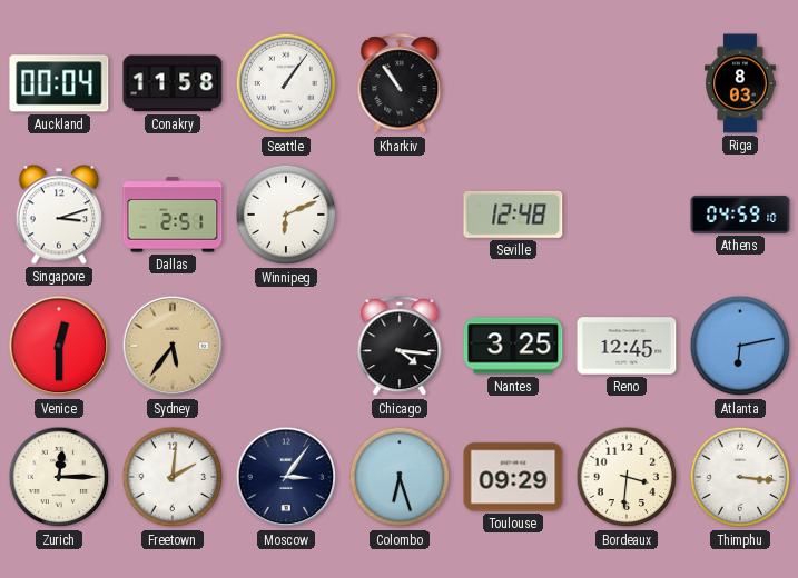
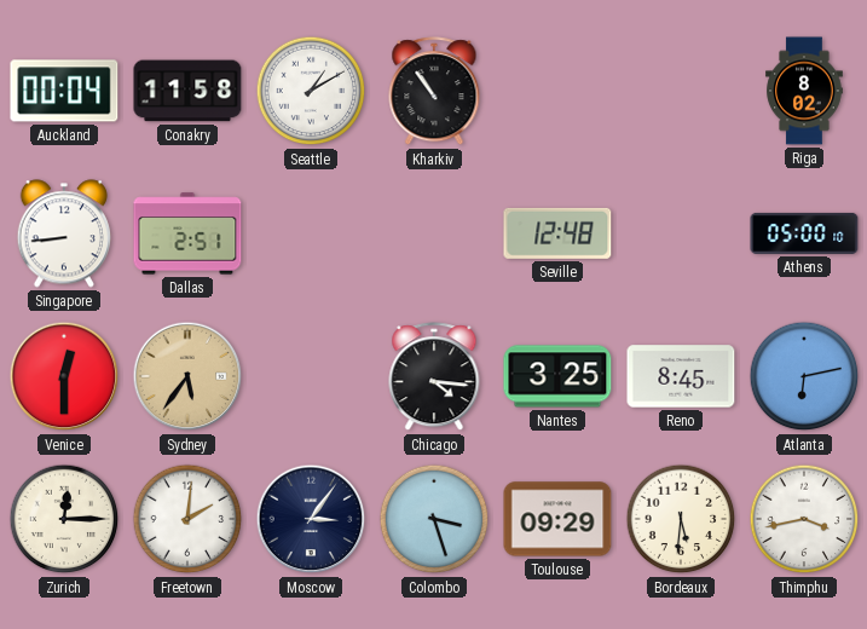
Seattle: 1:06 -> 1:10
Riga: 8:03 -> 8:02
Singapore: 3:12 -> 8:44
Winnipeg: 6:11 -> none
Athens: 04:59 -> 05:00
Reno: 12:45 -> 8:45
Colombo: 6:27 -> 3:27
Bordeaux: 3:31 -> 5:31
Thimphu: 3:16 -> 3:43
